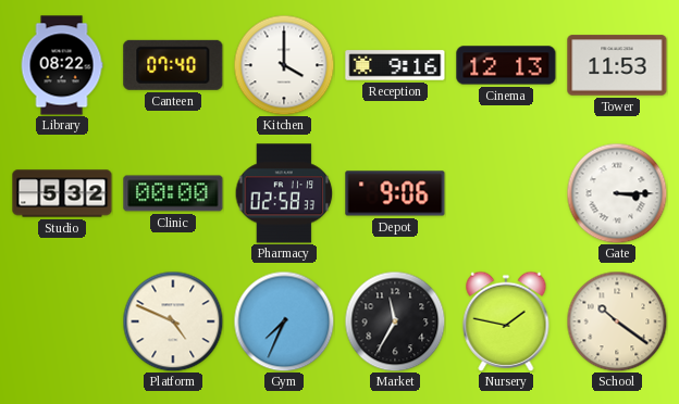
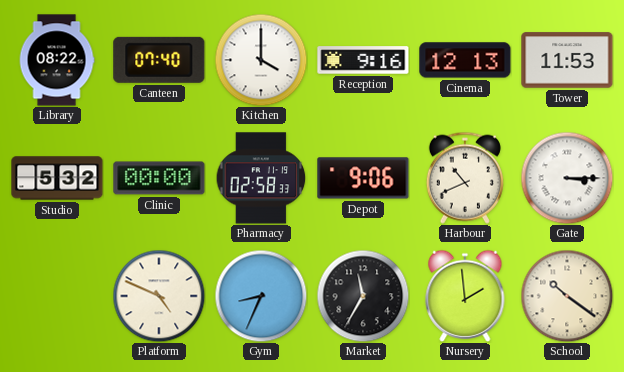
Harbour: none -> 10:41
Gym: 7:34 -> 8:34
Nursery: 1:47 -> 1:59
